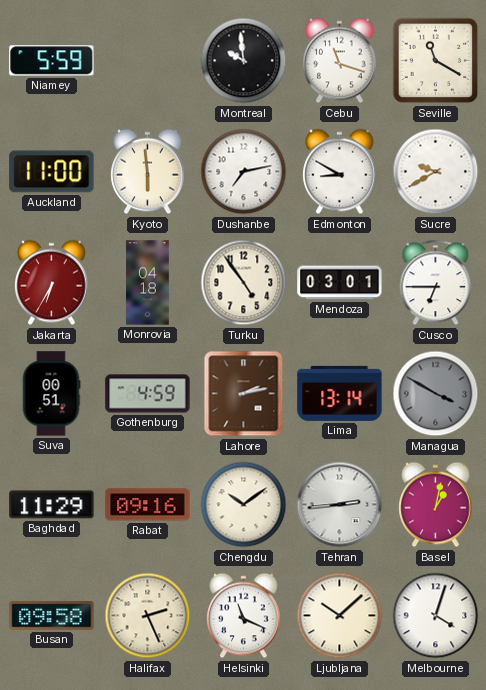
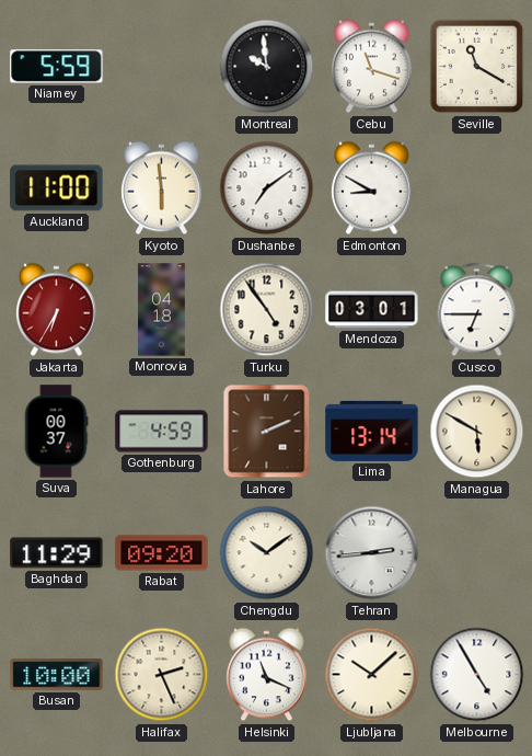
Dushanbe: 7:13 -> 7:09
Sucre: 9:40 -> none
Suva: 00:51 -> 00:37
Lahore: 2:13 -> 2:11
Managua: 3:50 -> 5:50
Managua dial: grey -> cream
Rabat: 09:16 -> 09:20
Basel: 1:02 -> none
Busan: 09:58 -> 10:00
Melbourne: 4:03 -> 4:55
